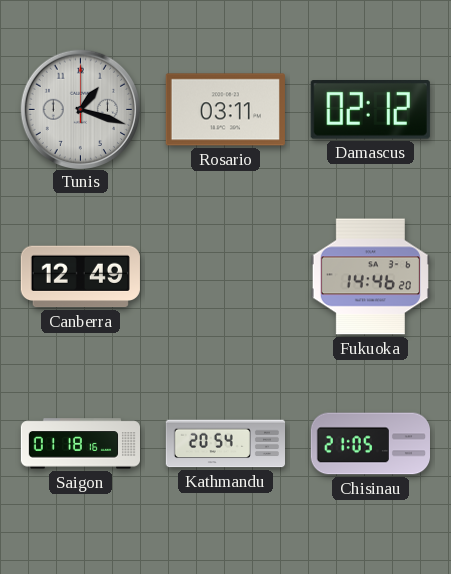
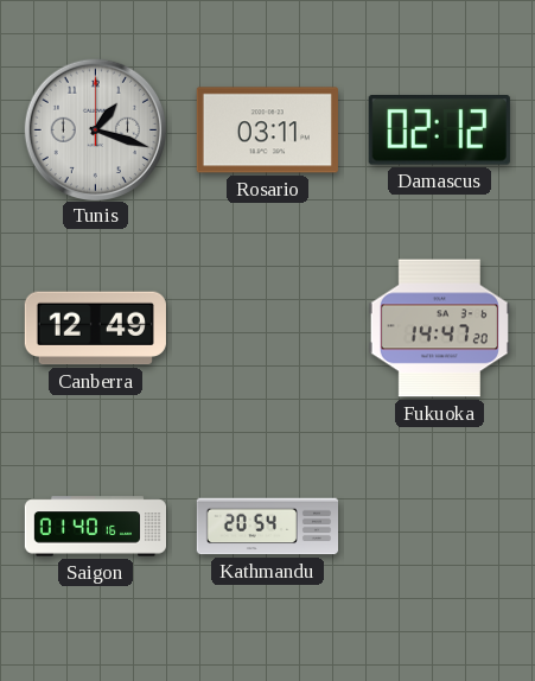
Fukuoka: 14:46 -> 14:47
Saigon: 01:18 -> 01:40
Chisinau: 21:05 -> none
